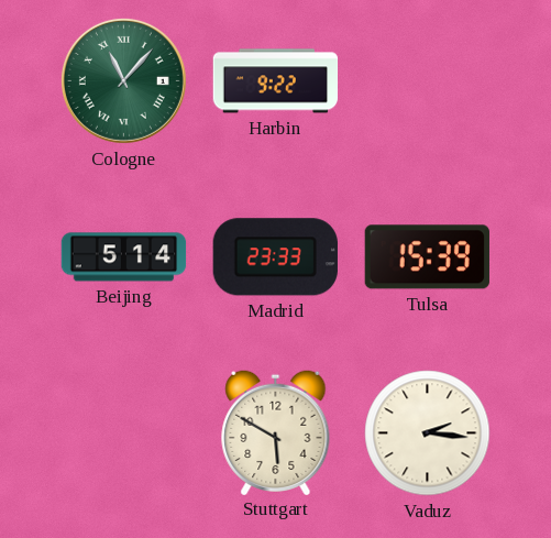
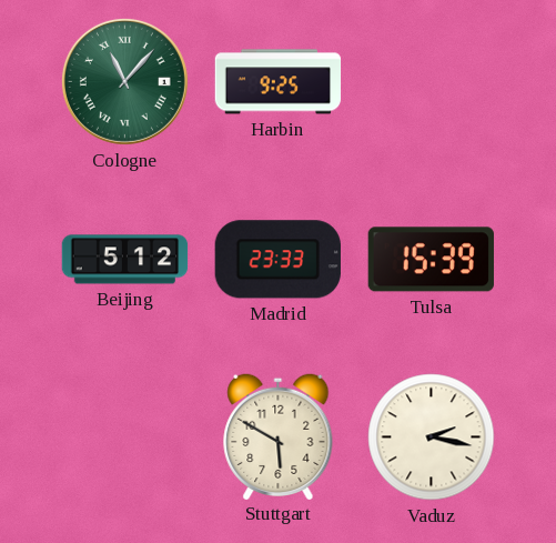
Harbin: 9:22 -> 9:25
Beijing: 5:14 -> 5:12
Vaduz: 2:16 -> 2:17
